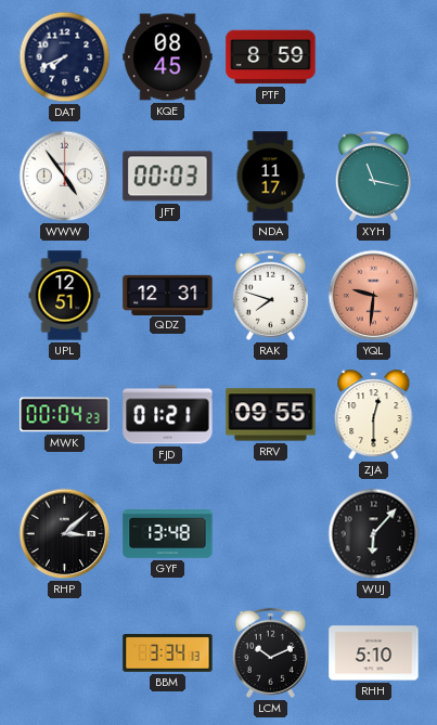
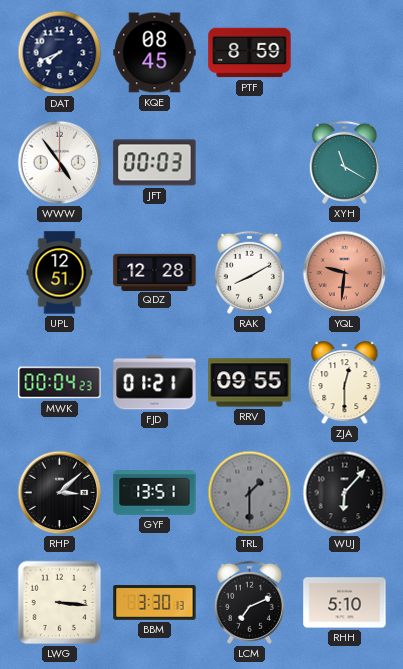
NDA: 11:17 -> none
XYH: 11:17 -> 11:20
QDZ: 12:31 -> 12:28
RAK: 7:48 -> 8:10
GYF: 13:48 -> 13:51
TRL: none -> 1:30
LWG: none -> 3:16
BBM: 3:34 -> 3:30
LCM: 10:11 -> 7:11
